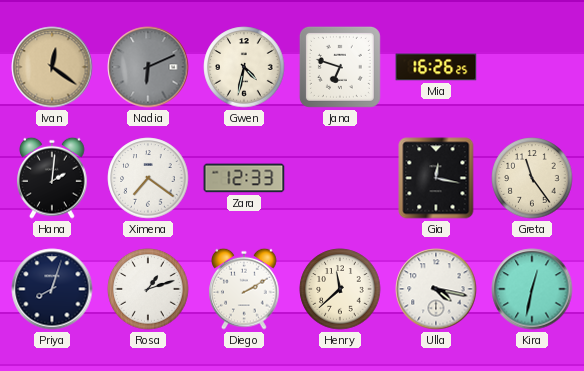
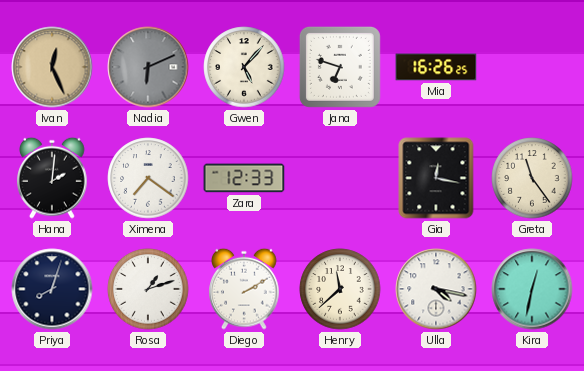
Ivan: 12:21 -> 12:26
Gwen: 4:32 -> 5:07
